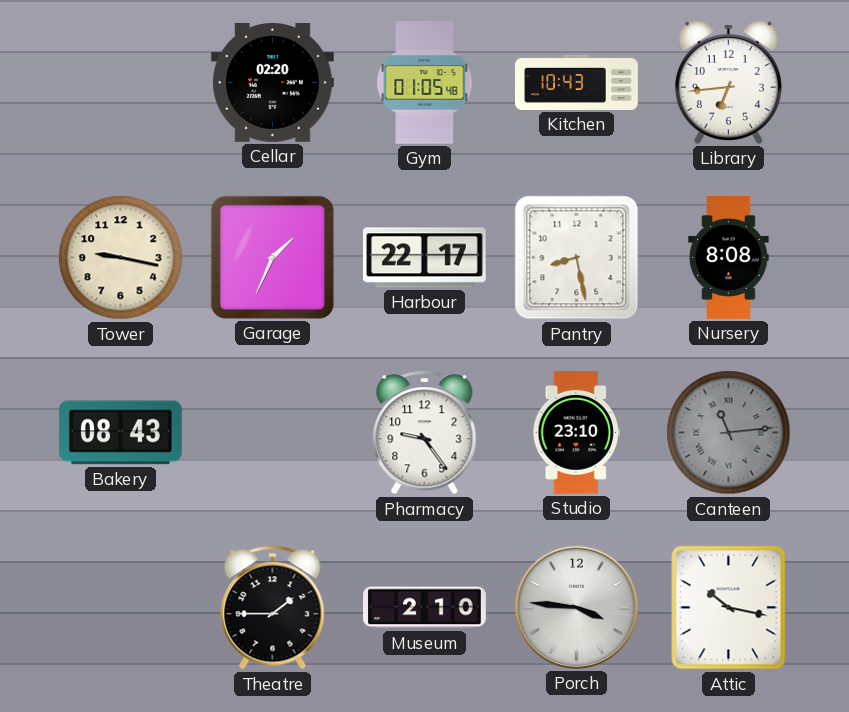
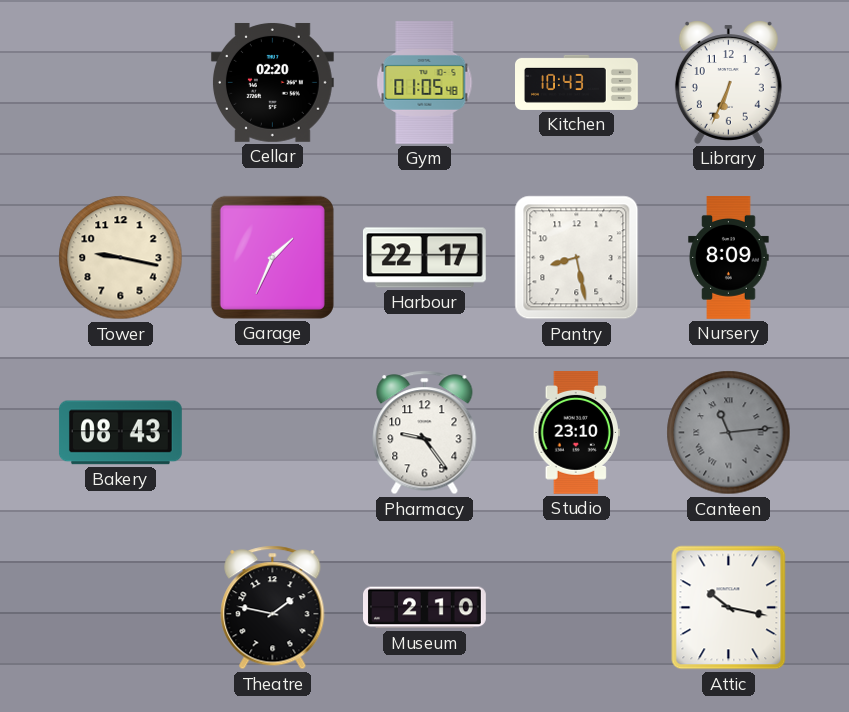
Library: 6:44 -> 6:34
Nursery: 8:08 -> 8:09
Theatre: 1:45 -> 1:47
Porch: 3:46 -> none
